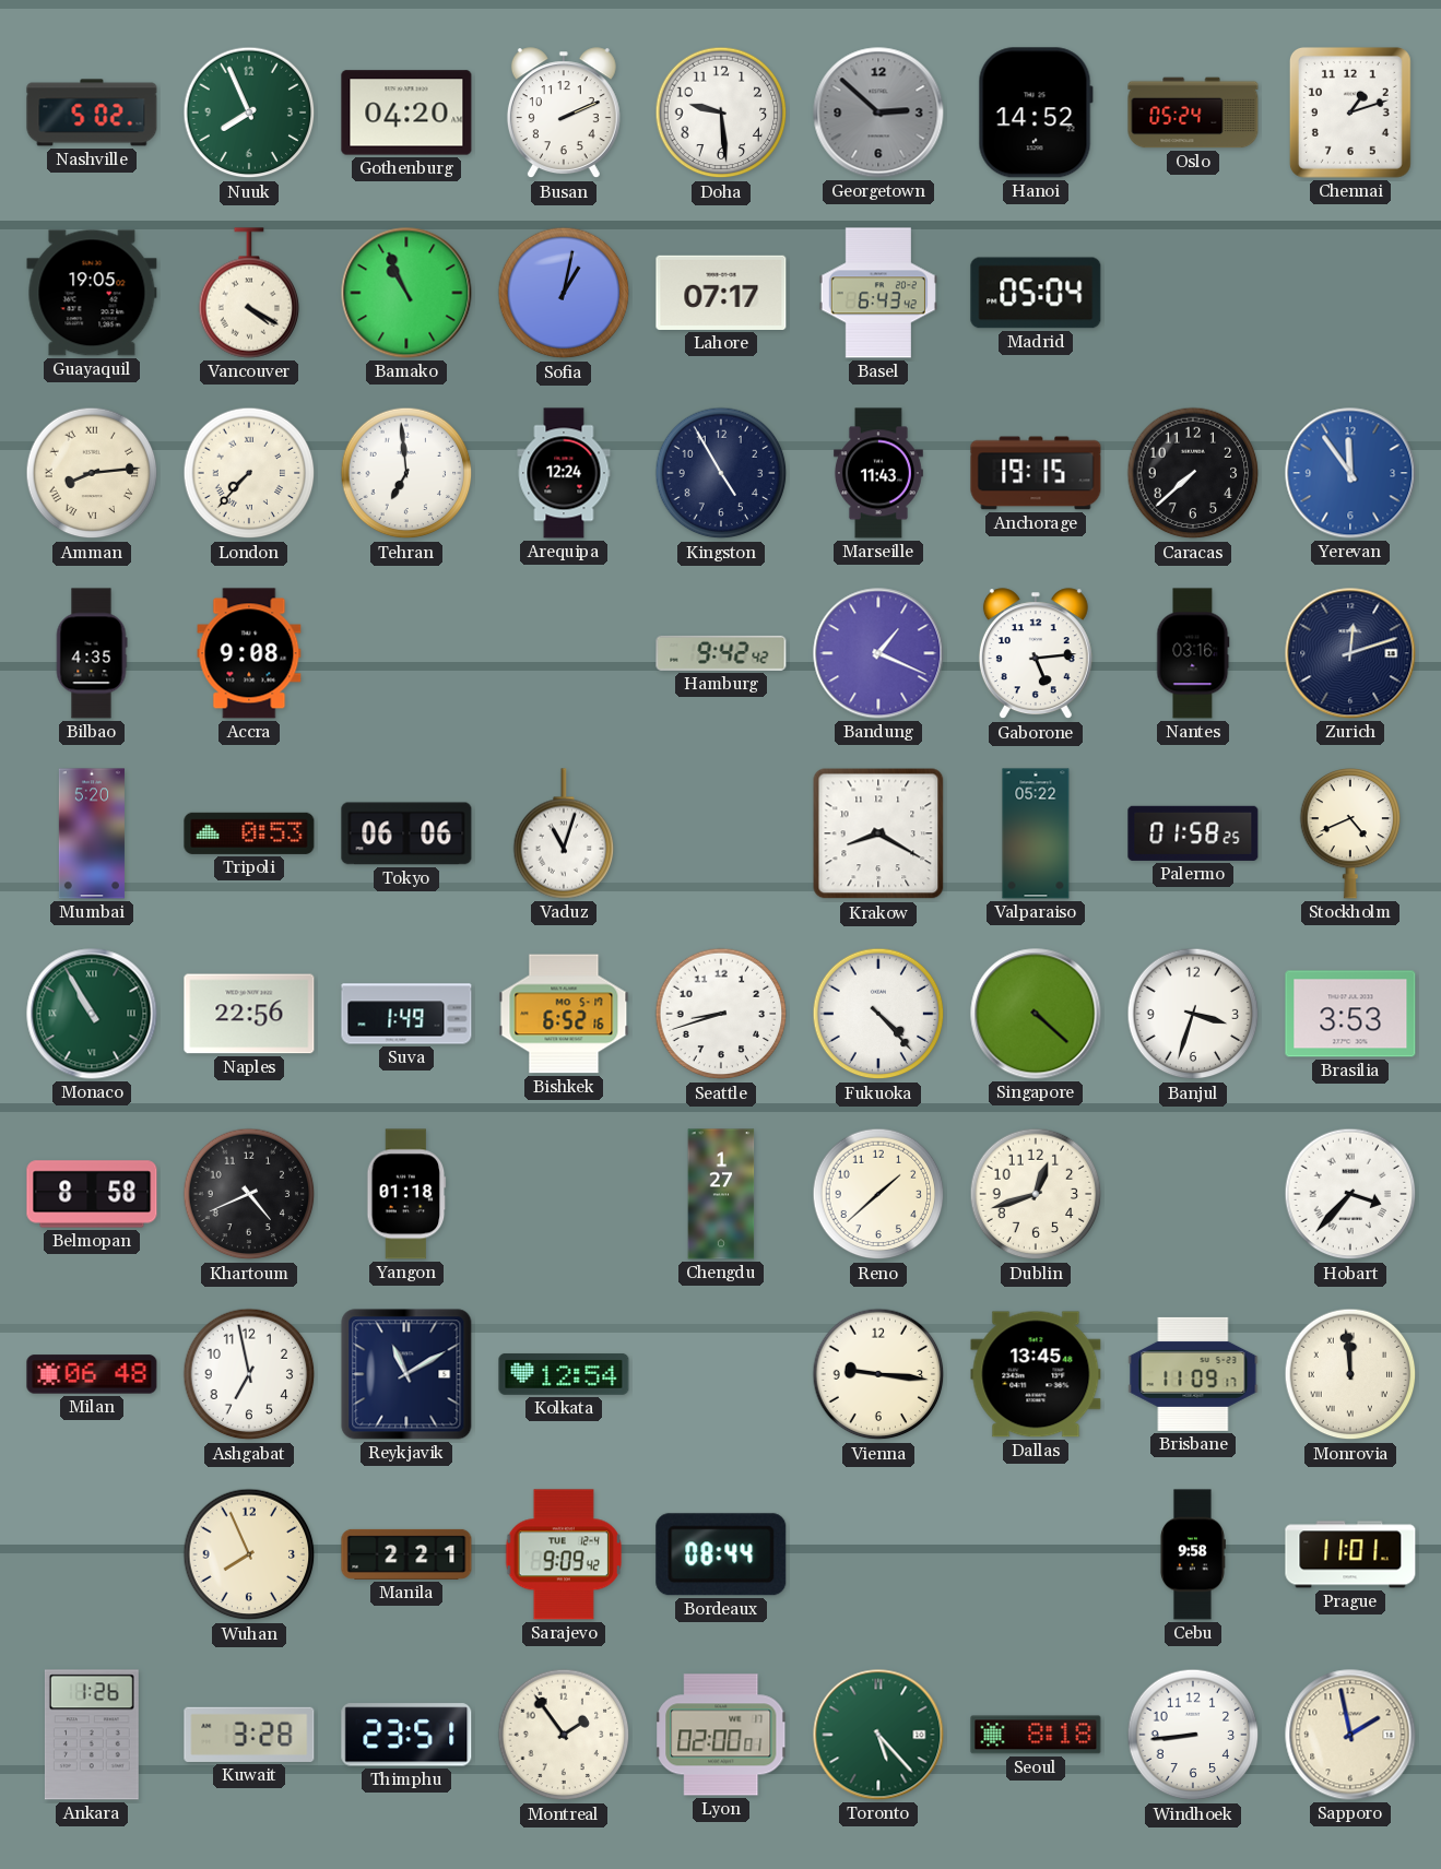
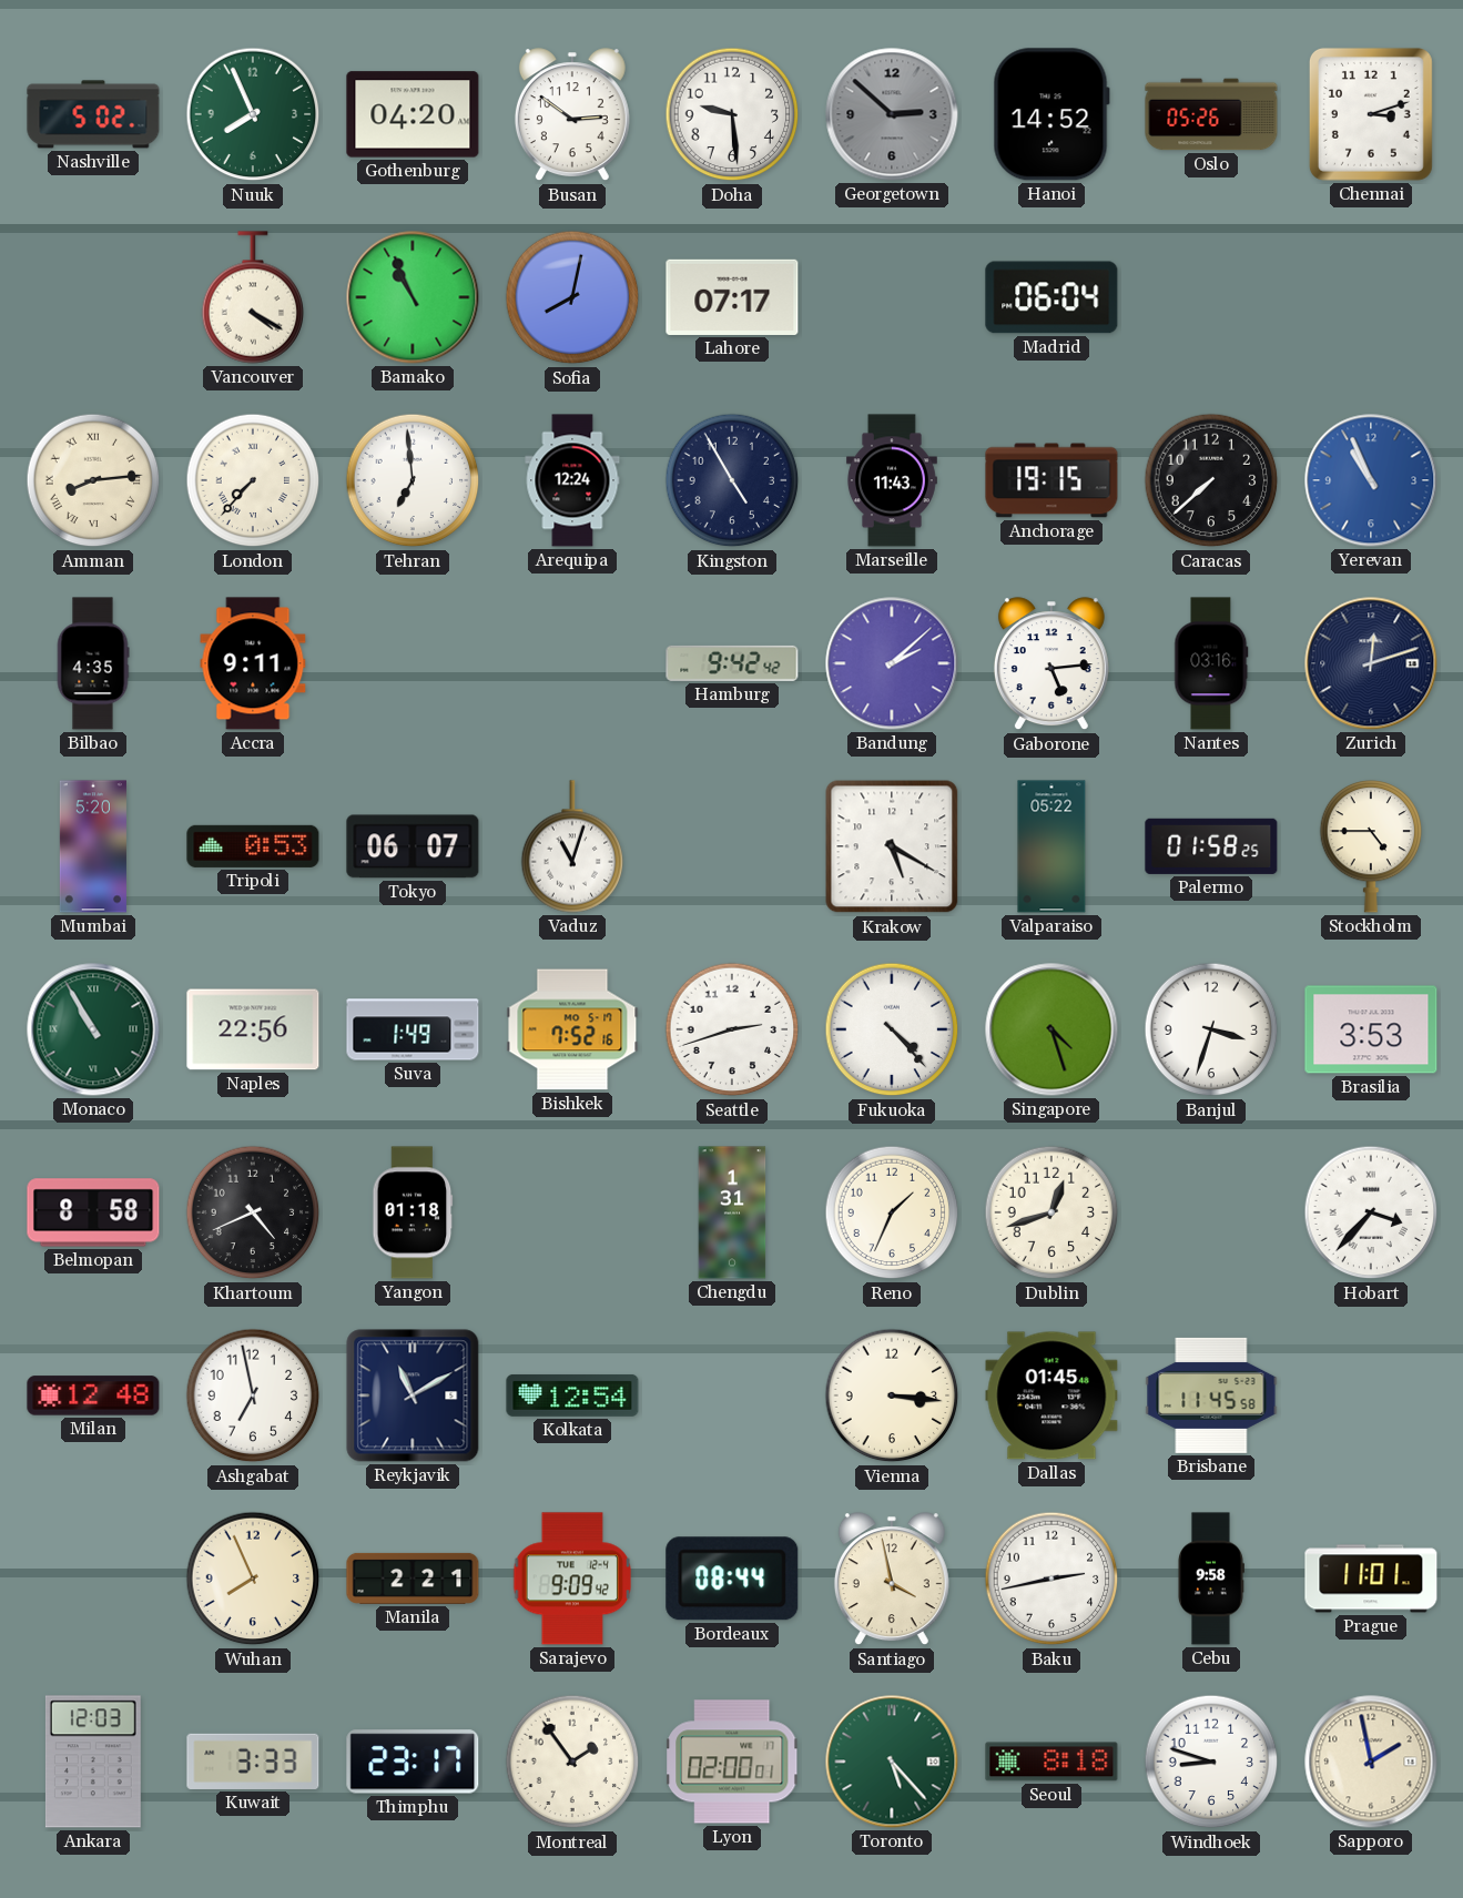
Busan: 2:11 -> 2:51
Oslo: 05:24 -> 05:26
Chennai: 1:12 -> 3:12
Guayaquil: 19:05 -> none
Sofia: 1:02 -> 8:02
Basel: 6:43 -> none
Madrid: 05:04 -> 06:04
Yerevan: 11:54 -> 10:56
Accra: 9:08 -> 9:11
Bandung: 1:19 -> 2:08
Tokyo: 06:06 -> 06:07
Krakow: 8:20 -> 5:20
Stockholm: 4:41 -> 4:45
Bishkek: 6:52 -> 7:52
Seattle: 8:42 -> 2:42
Singapore: 4:22 -> 4:27
Chengdu: 1:27 -> 1:31
Reno: 1:38 -> 1:34
Milan: 06:48 -> 12:48
Vienna: 9:16 -> 3:16
Dallas: 13:45 -> 01:45
Brisbane: 11:09 -> 11:45
Monrovia: 11:59 -> none
Santiago: none -> 3:58
Baku: none -> 2:43
Ankara: 1:26 -> 12:03
Kuwait: 3:28 -> 3:33
Thimphu: 23:51 -> 23:17
Windhoek: 8:44 -> 8:48
